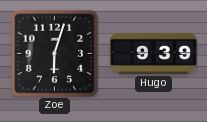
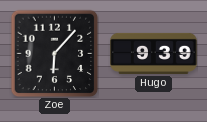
Zoe: 6:03 -> 6:07
